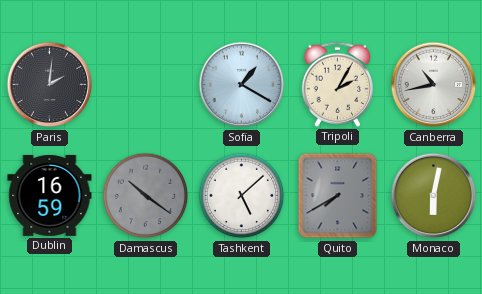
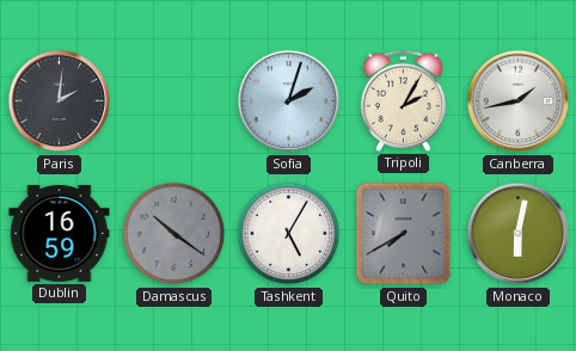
Sofia: 1:20 -> 2:03
Canberra: 10:43 -> 1:43
Tashkent: 5:08 -> 5:05
